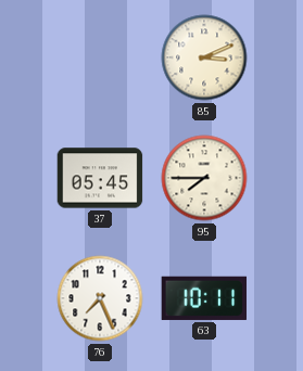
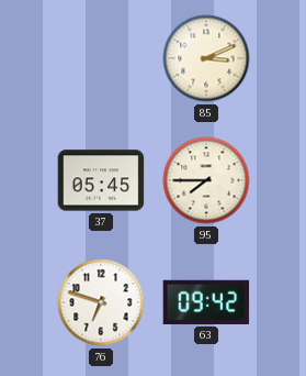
76: 7:26 -> 6:48
63: 10:11 -> 09:42
